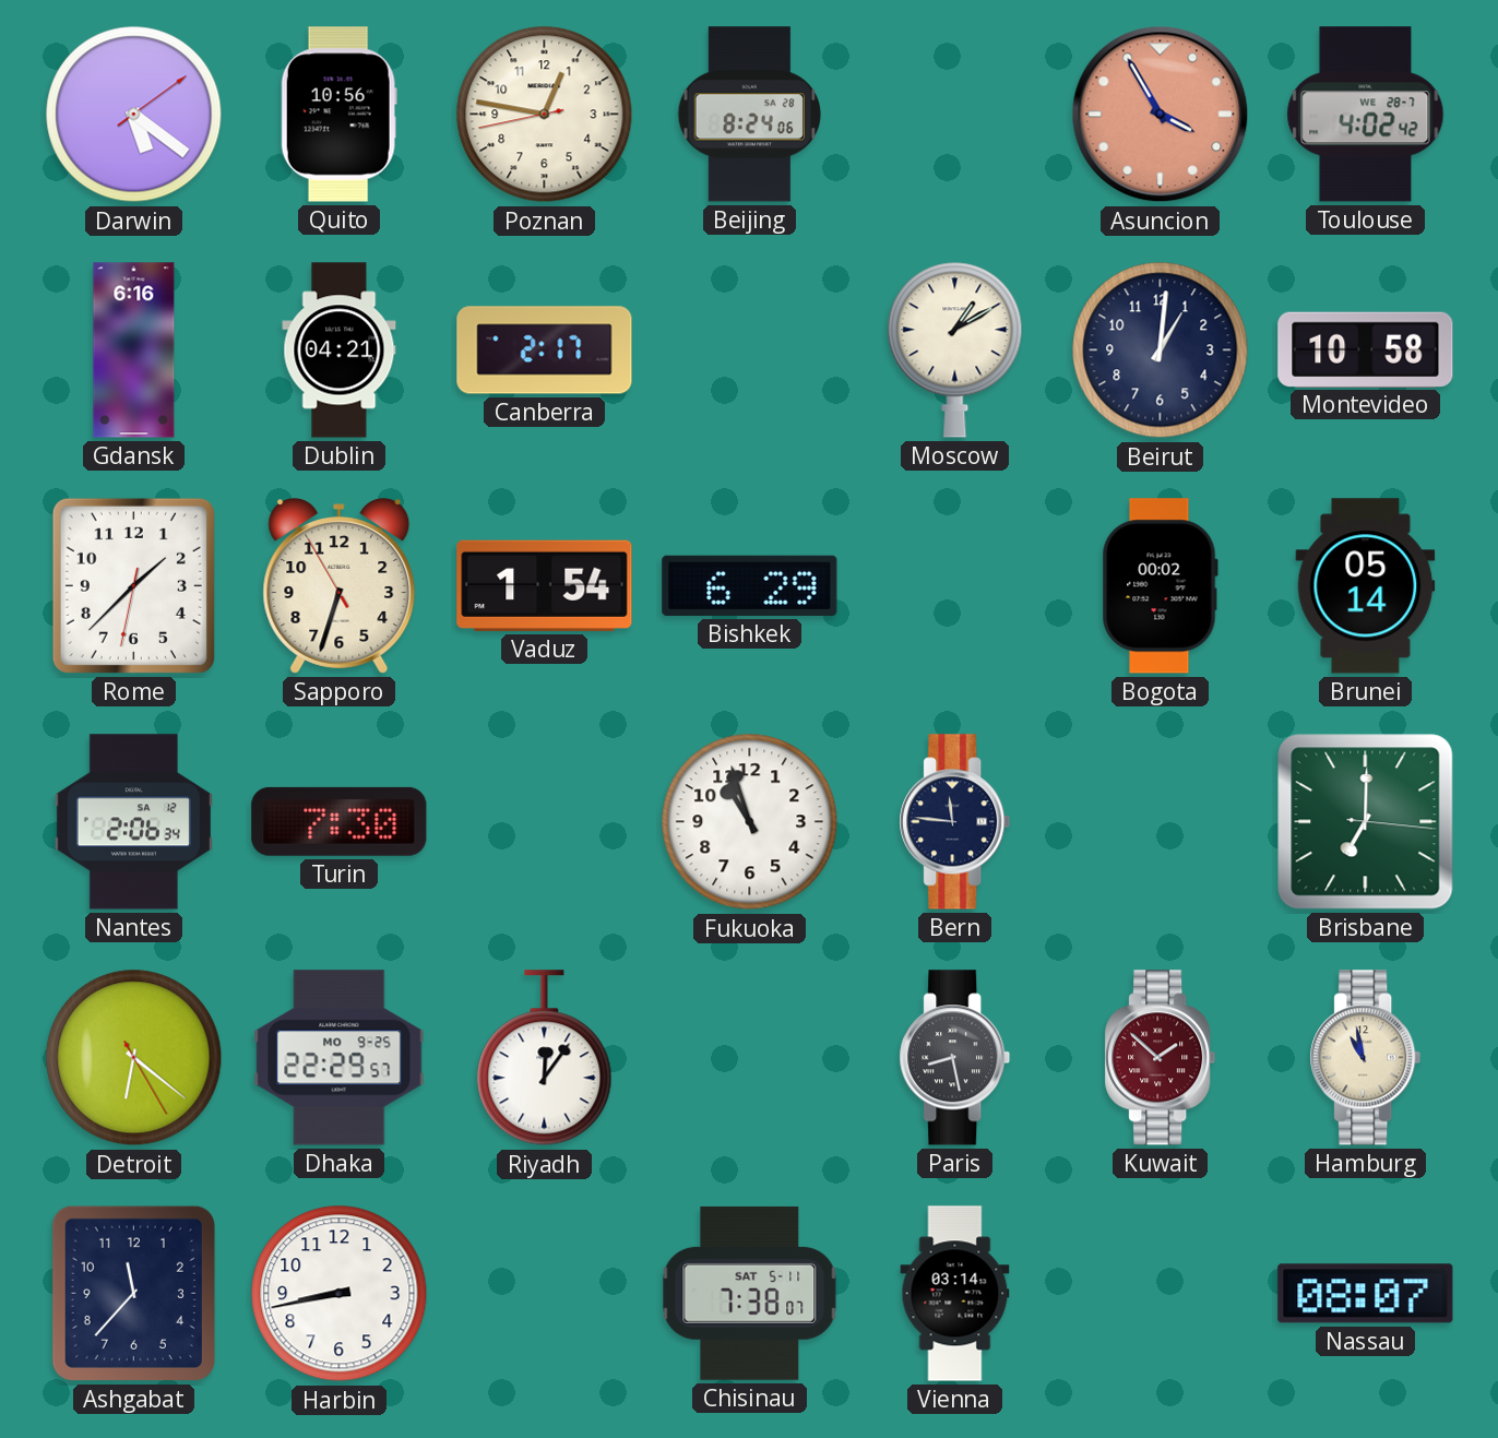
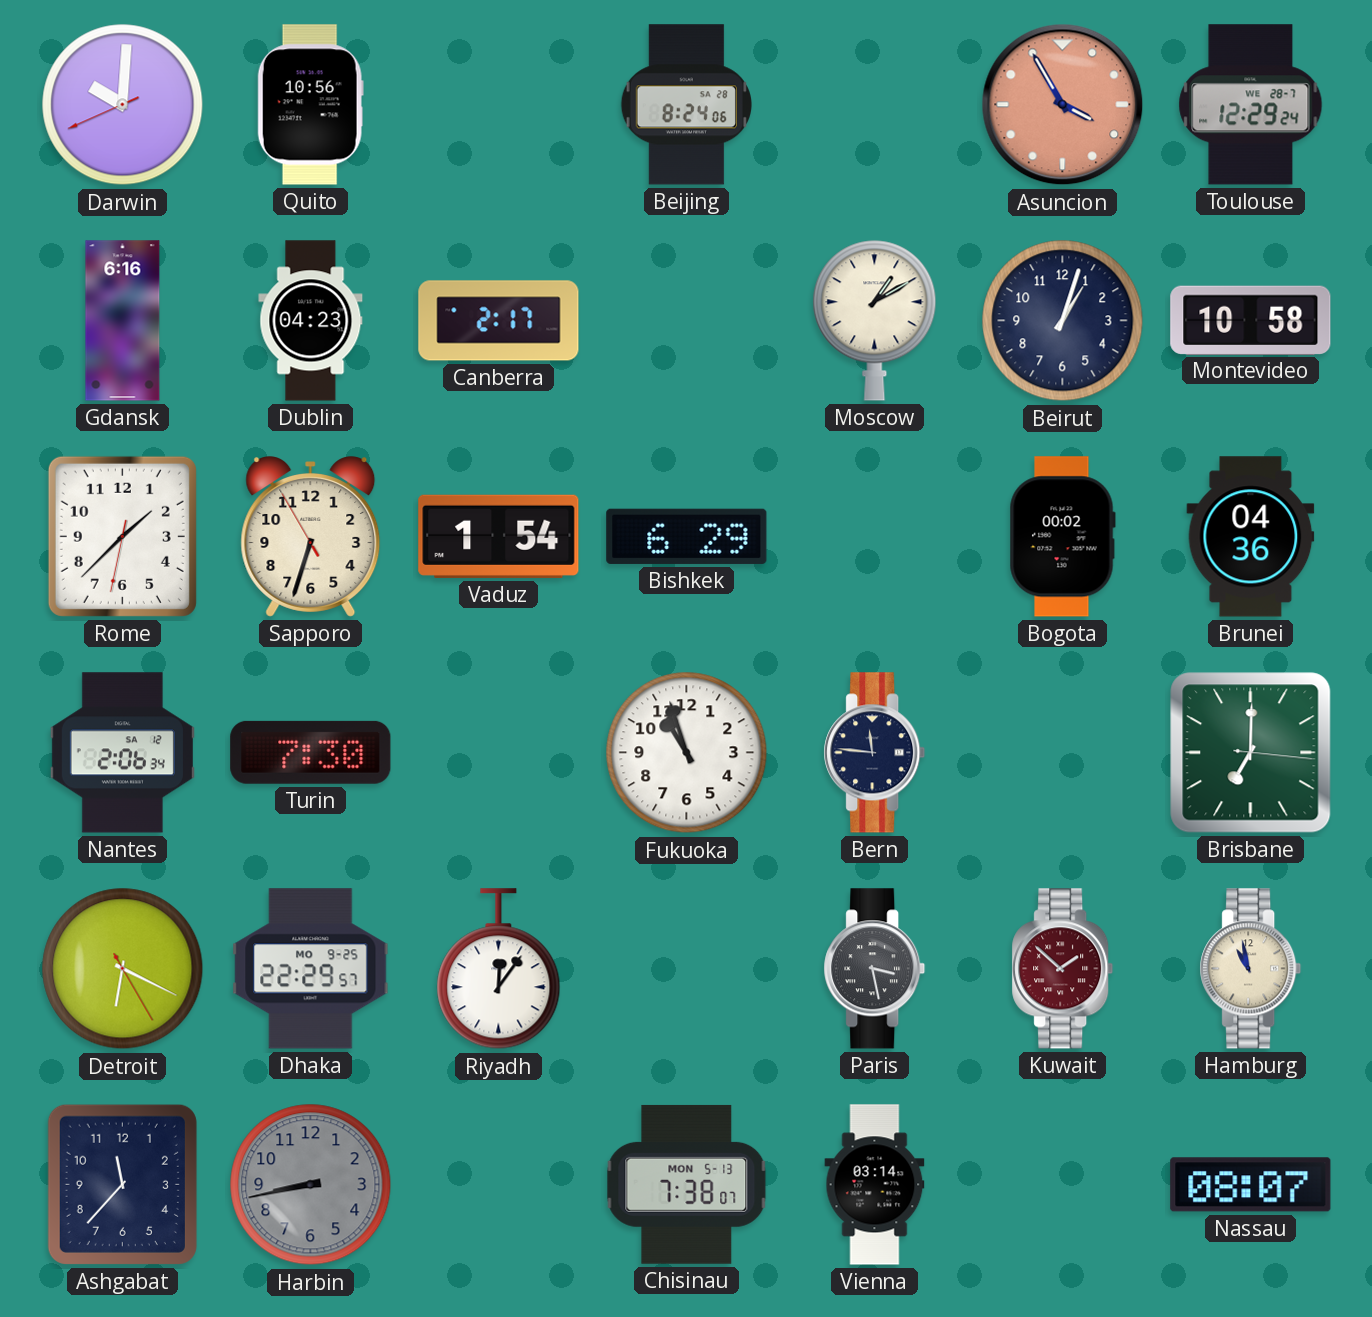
Darwin: 5:21 -> 10:00
Poznan: 12:46 -> none
Toulouse: 4:02 -> 12:29
Dublin: 04:21 -> 04:23
Beirut: 1:01 -> 1:03
Brunei: 05:14 -> 04:36
Detroit: 6:21 -> 6:19
Paris: 8:28 -> 3:28
Harbin dial: white -> grey
Chisinau date: SAT 5-11 -> MON 5-13
